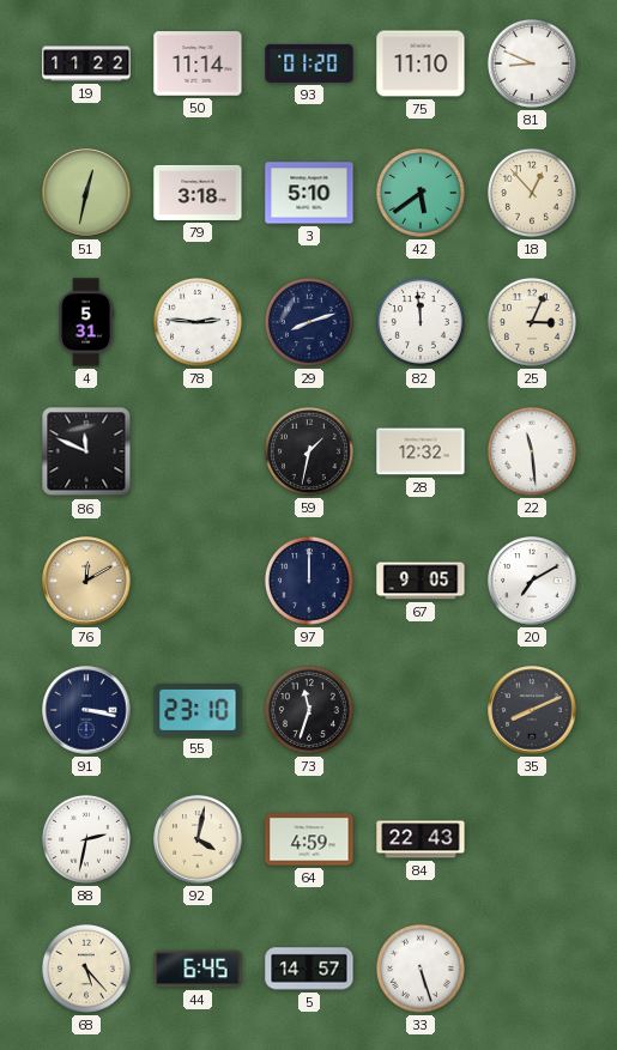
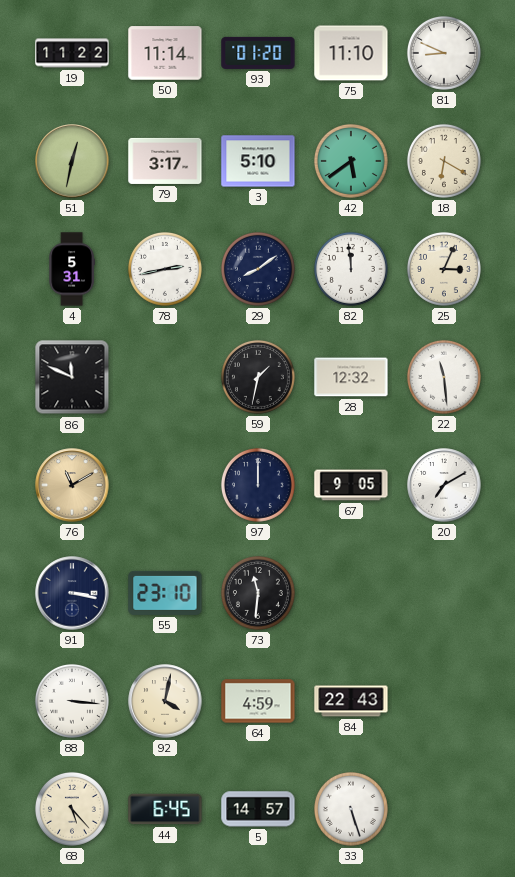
79: 3:18 -> 3:17
18: 12:53 -> 6:20
78: 2:46 -> 2:43
29: 8:12 -> 8:09
76: 12:10 -> 11:10
73: 11:33 -> 11:31
35: 8:11 -> none
88: 2:32 -> 3:16
